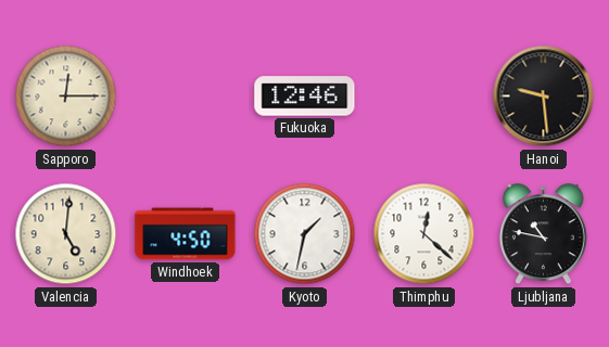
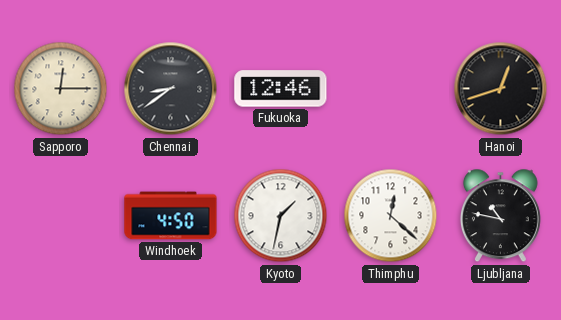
Chennai: none -> 8:39
Hanoi: 9:29 -> 12:42
Valencia: 5:01 -> none
